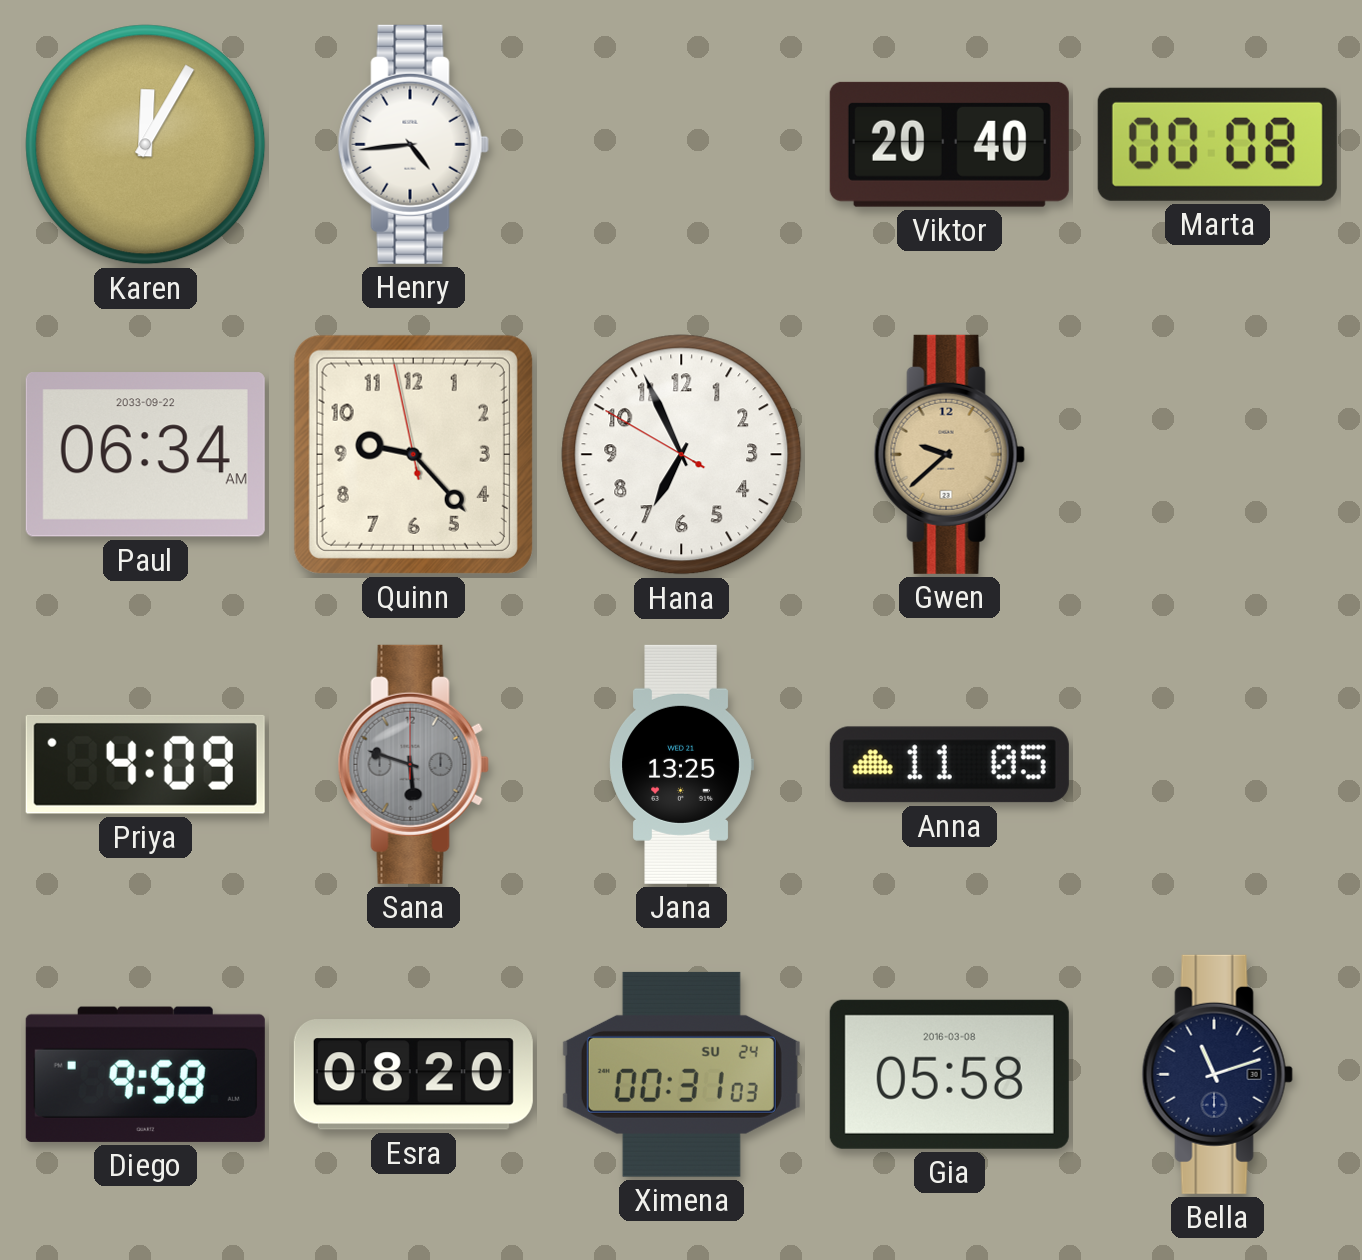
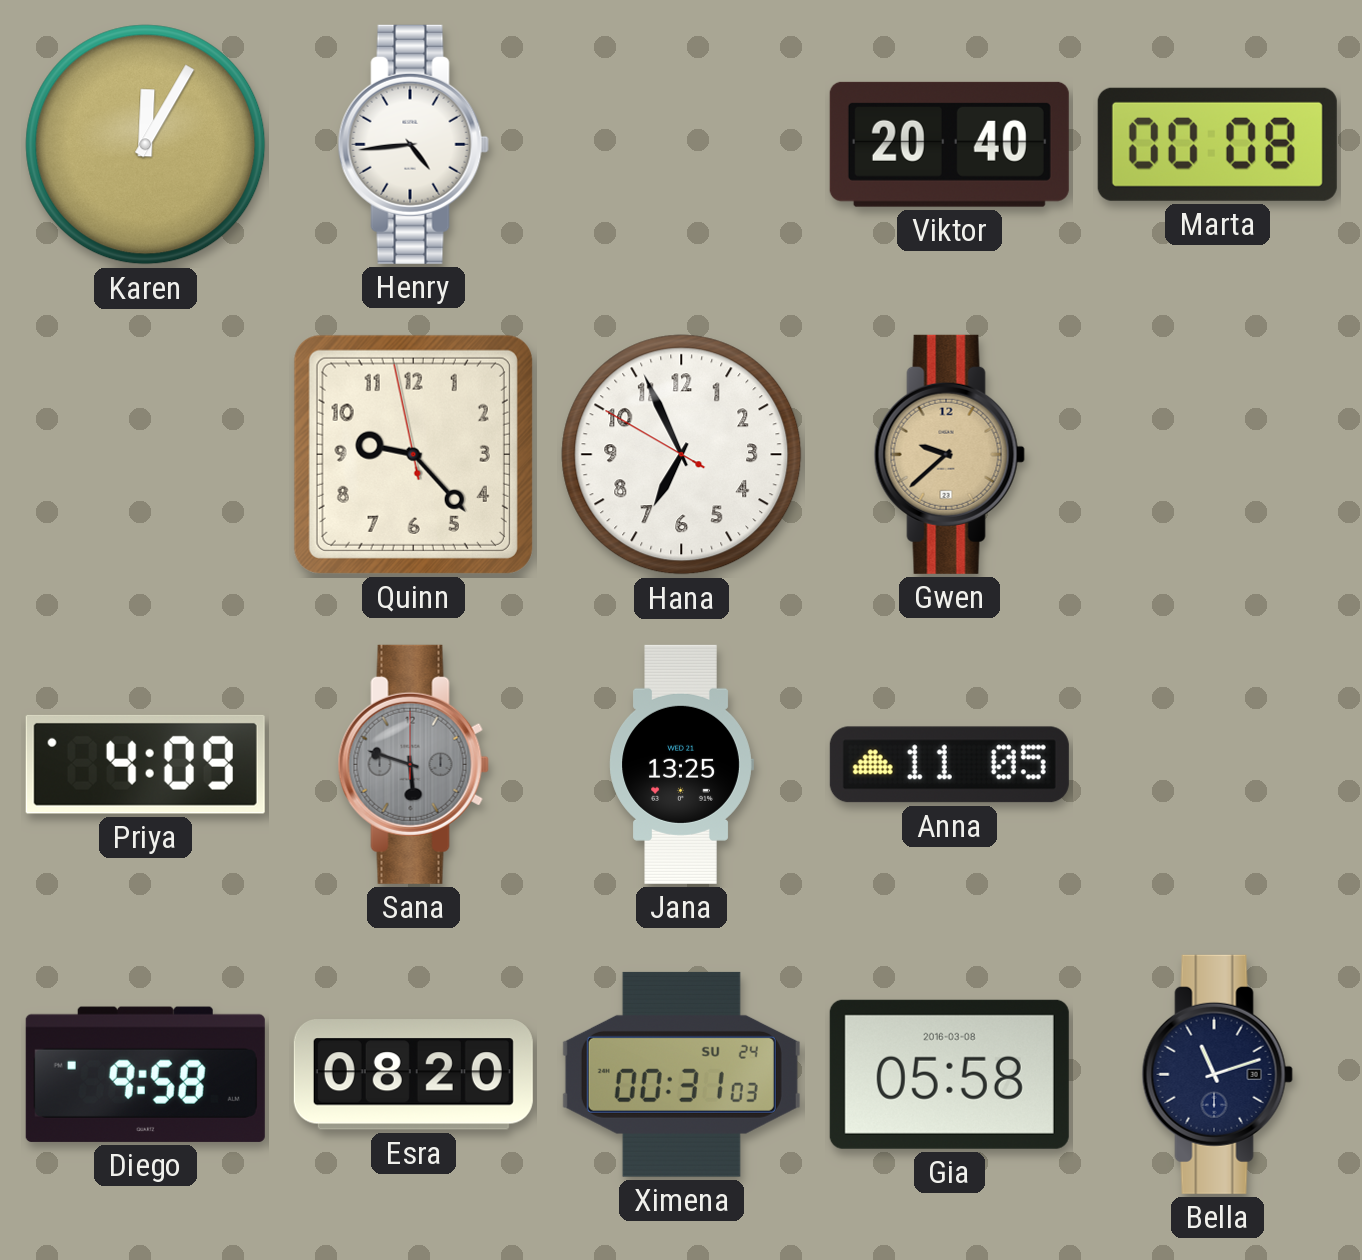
Paul: 06:34 -> none
